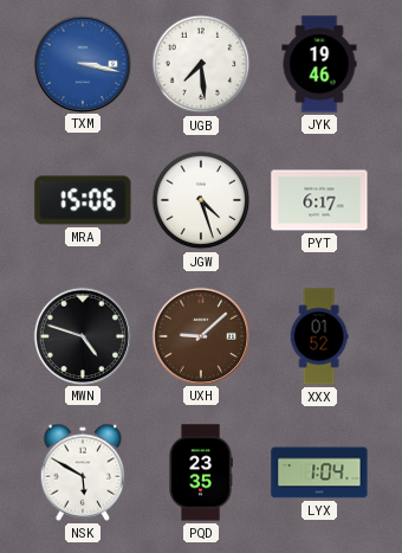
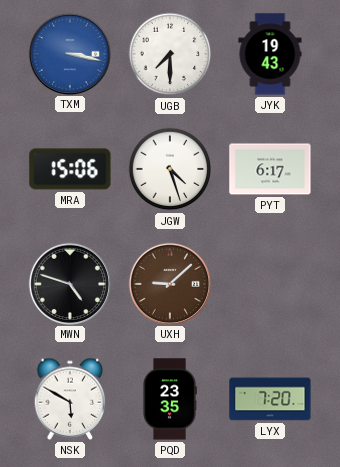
UGB: 7:29 -> 7:30
JYK: 19:46 -> 19:43
XXX: 01:52 -> none
LYX: 1:04 -> 7:20
